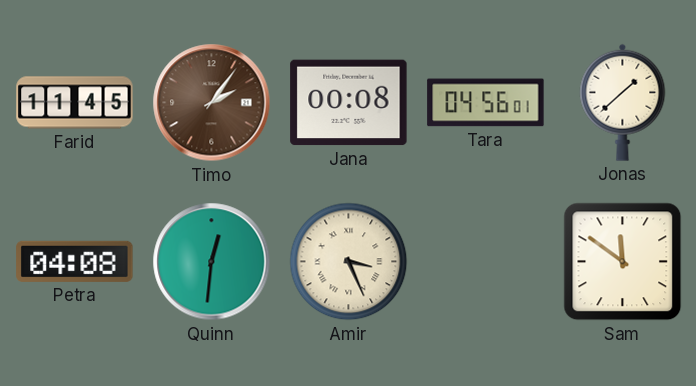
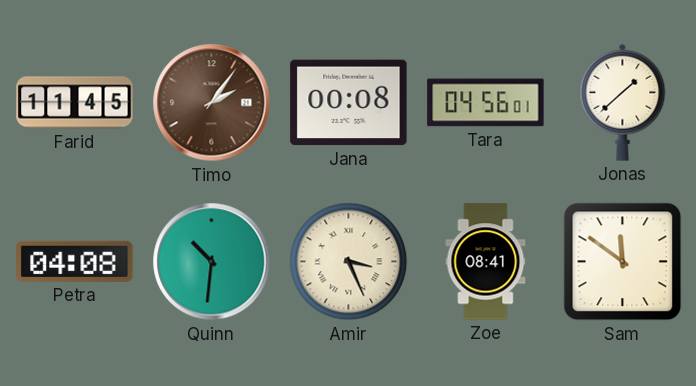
Quinn: 12:31 -> 10:31
Zoe: none -> 08:41
